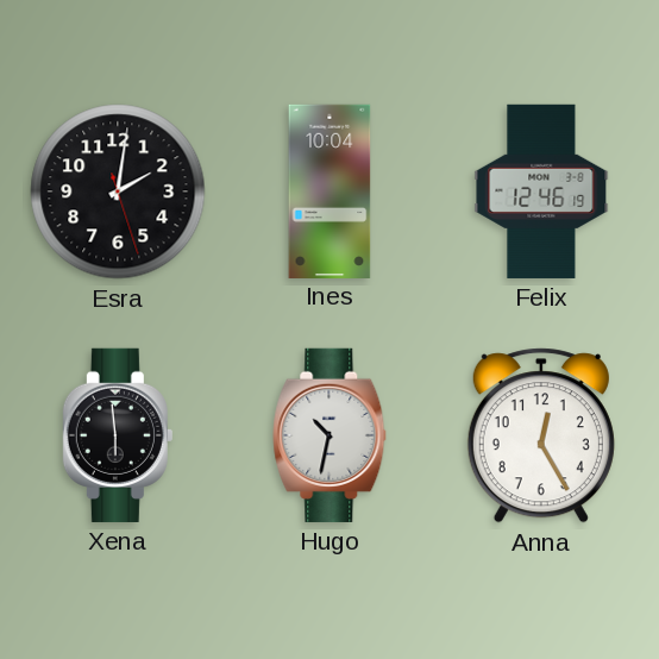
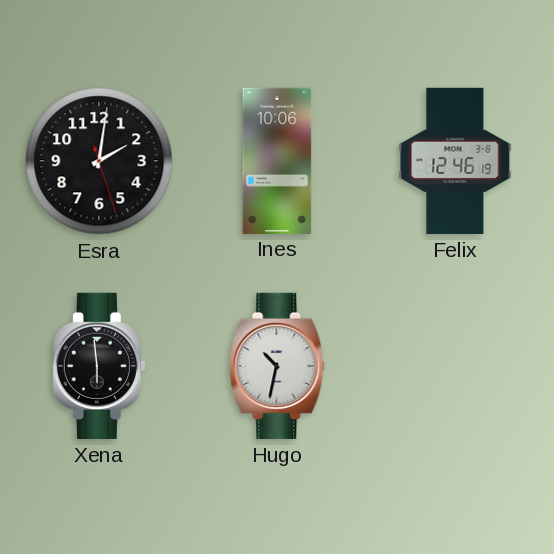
Ines: 10:04 -> 10:06
Anna: 12:25 -> none
